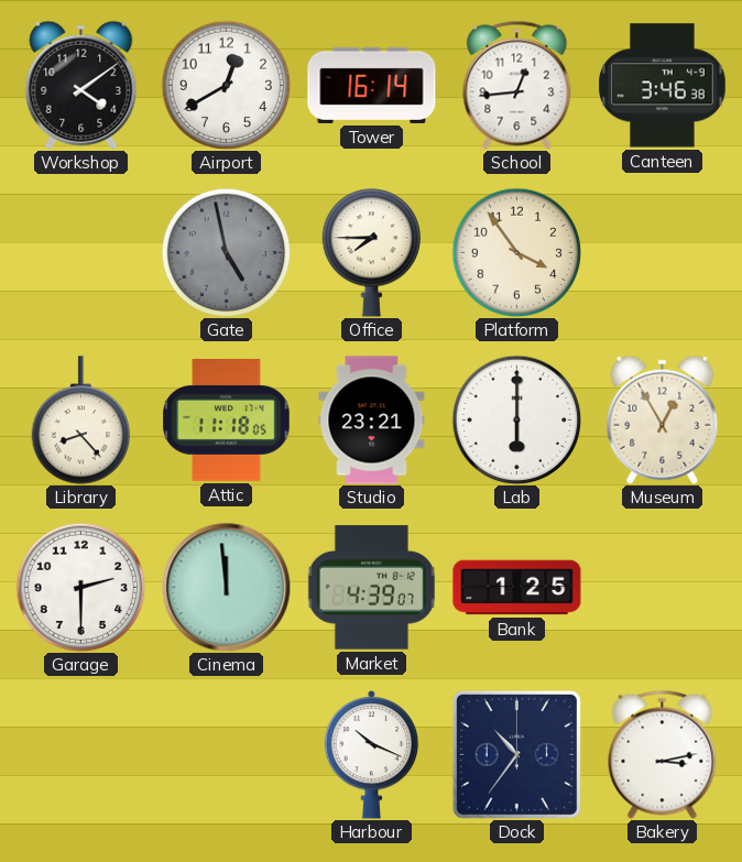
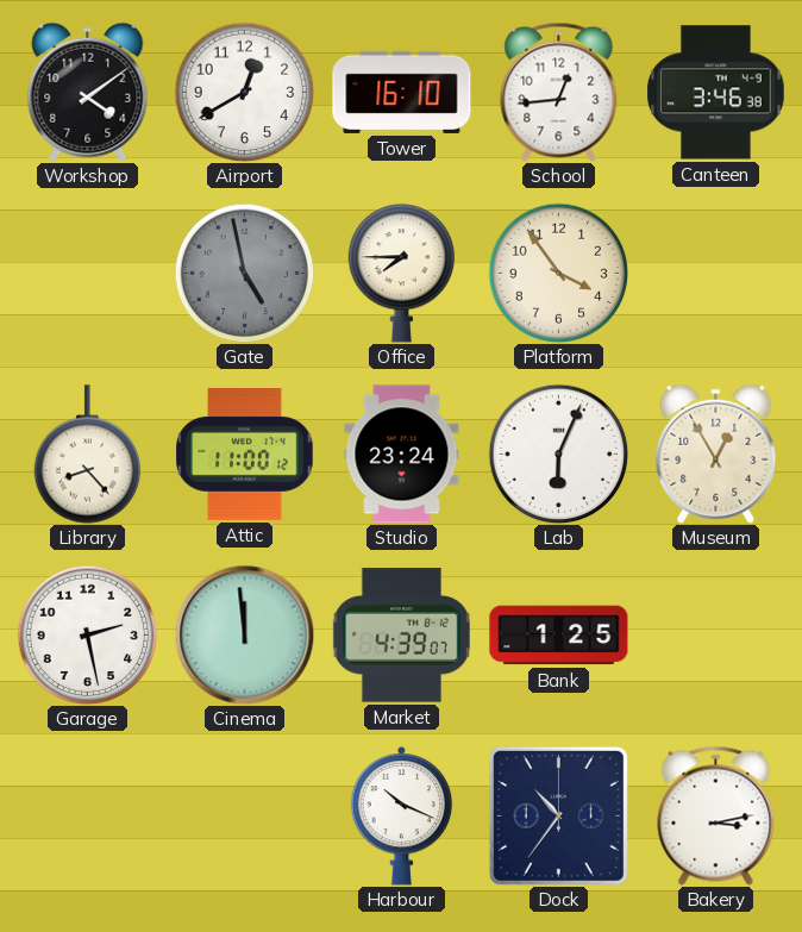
Tower: 16:14 -> 16:10
Attic: 11:18 -> 11:00
Studio: 23:21 -> 23:24
Lab: 6:00 -> 6:04
Garage: 2:30 -> 2:28
